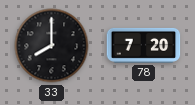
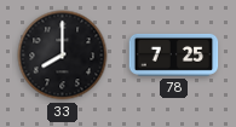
78: 7:20 -> 7:25
